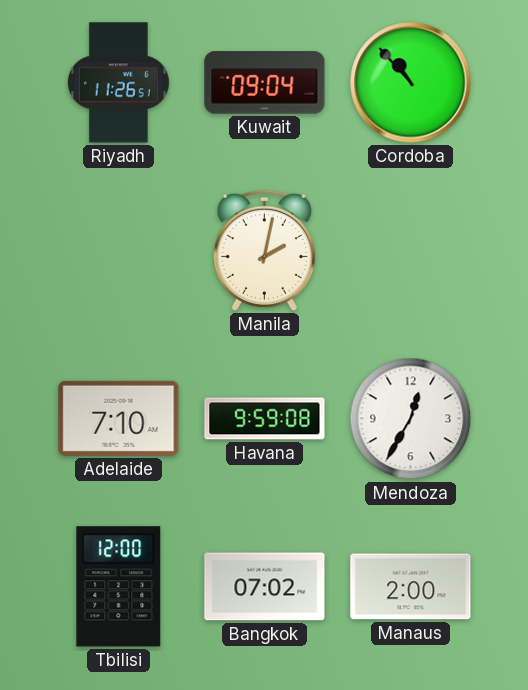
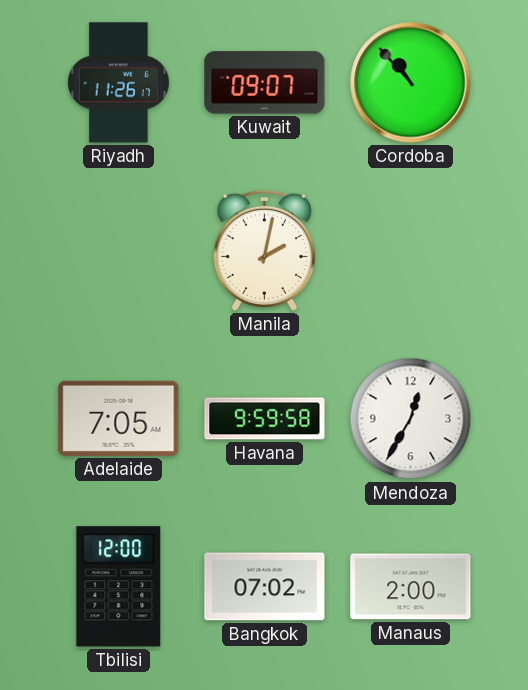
Riyadh: 11:26:51 -> 11:26:17
Kuwait: 09:04 -> 09:07
Adelaide: 7:10 -> 7:05
Havana: 9:59:08 -> 9:59:58
